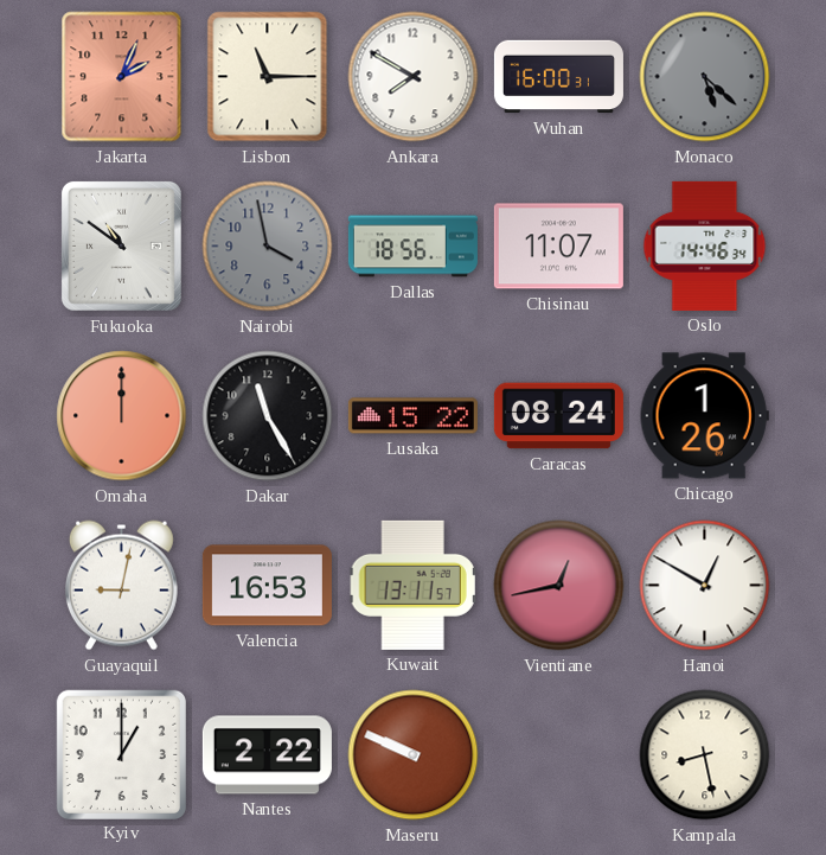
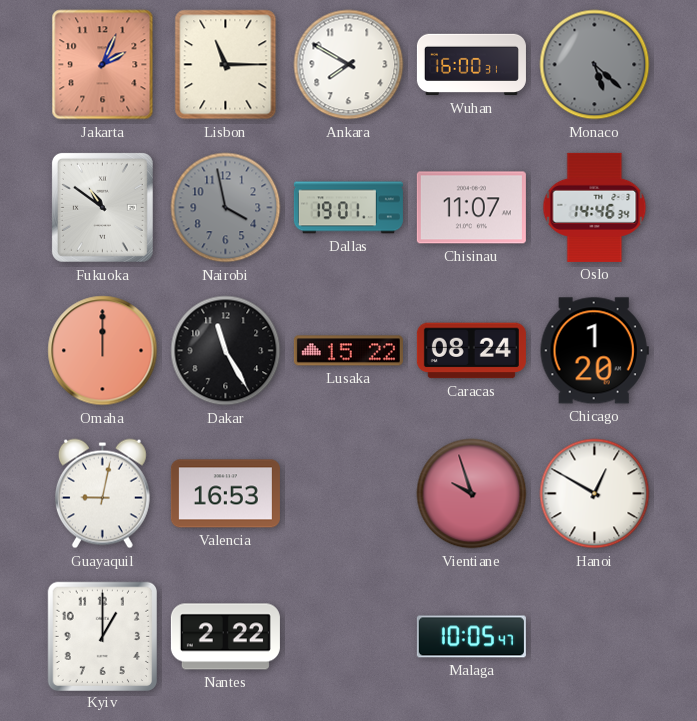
Dallas: 18:56 -> 19:01
Chicago: 1:26 -> 1:20
Kuwait: 13:11 -> none
Vientiane: 12:43 -> 9:57
Maseru: 9:49 -> none
Malaga: none -> 10:05
Kampala: 8:28 -> none
